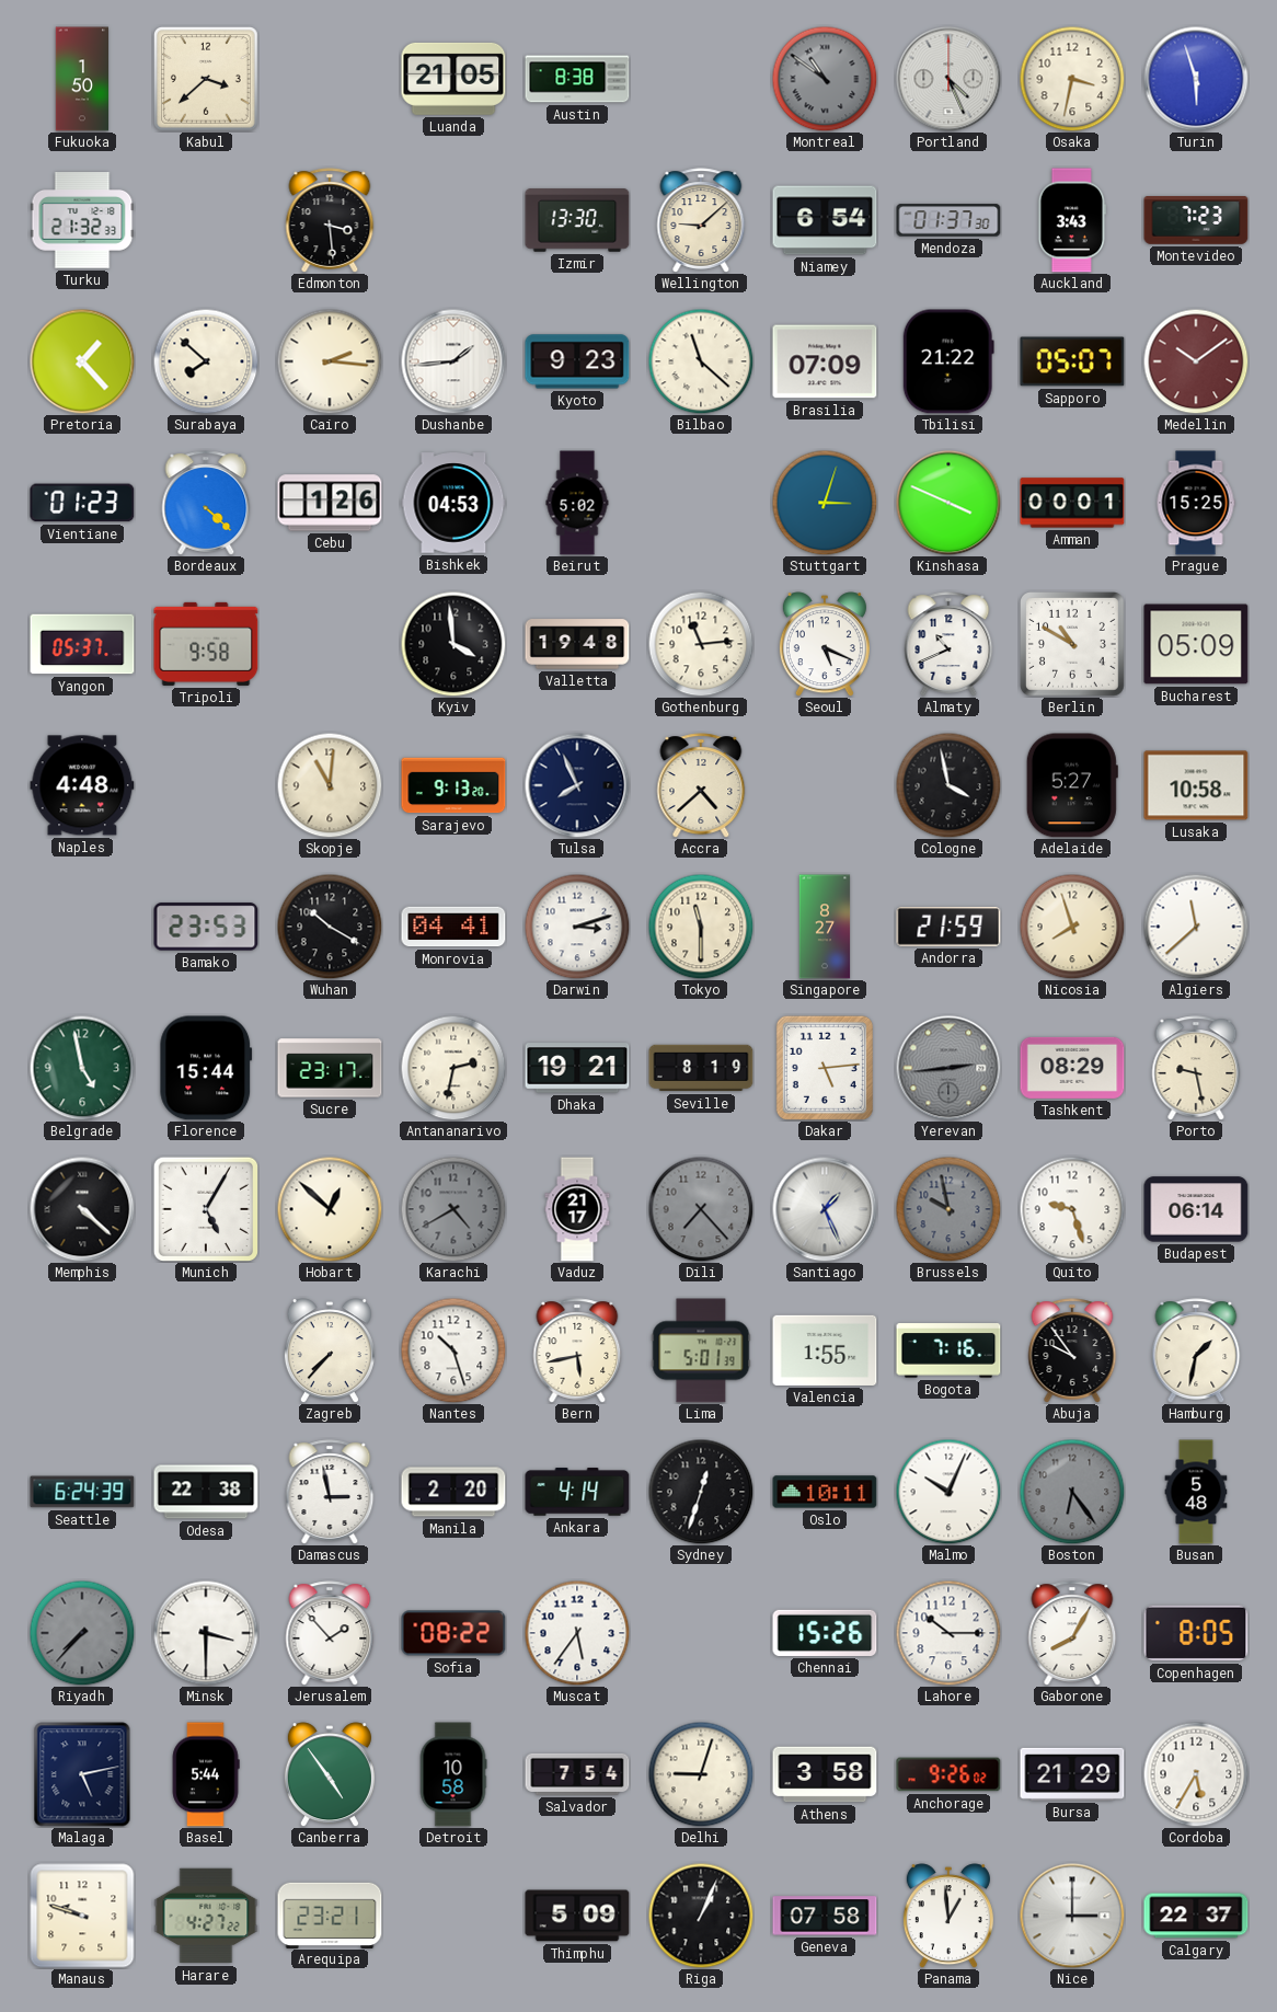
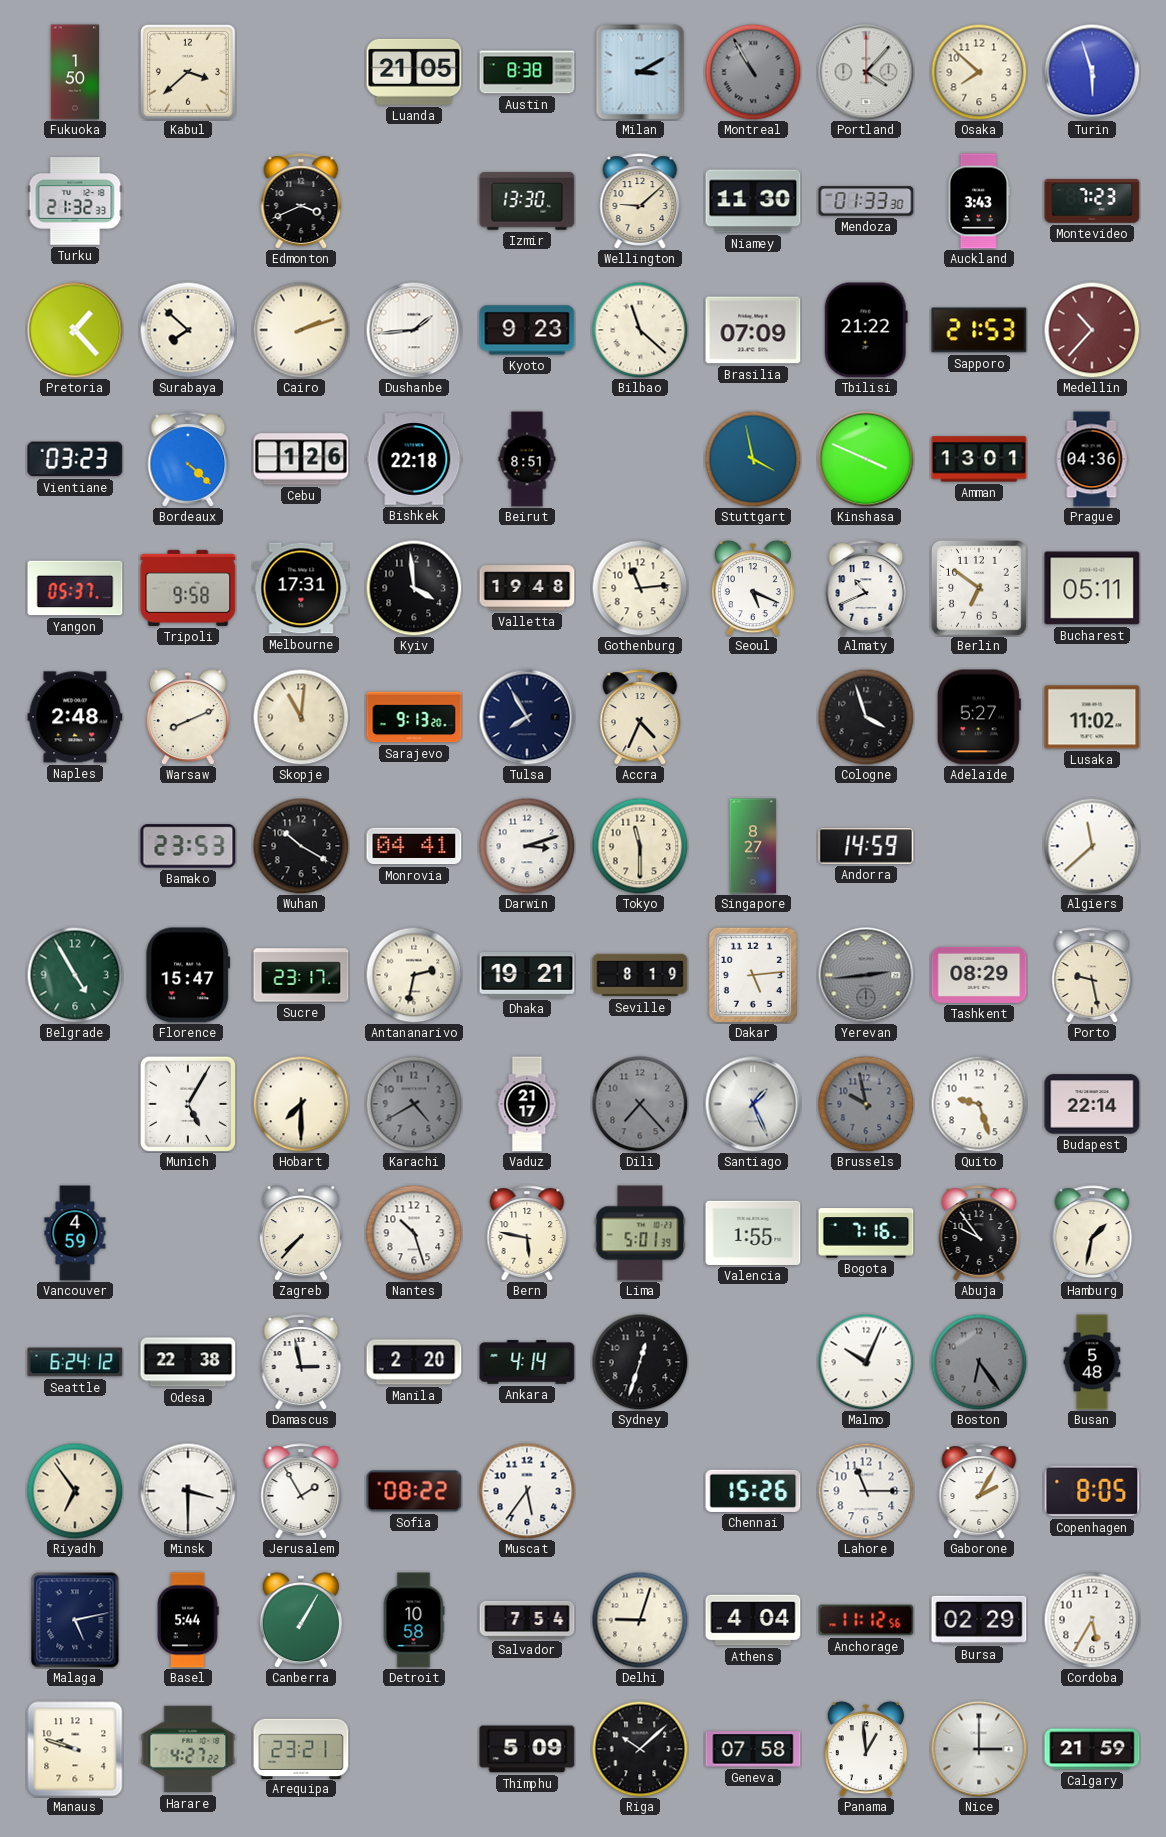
Milan: none -> 3:10
Montreal: 10:51 -> 10:55
Portland: 4:26 -> 4:07
Osaka: 3:32 -> 7:52
Edmonton: 3:29 -> 3:41
Niamey: 6:54 -> 11:30
Mendoza: 01:37 -> 01:33
Cairo: 2:16 -> 2:12
Sapporo: 05:07 -> 21:53
Medellin: 10:09 -> 10:37
Vientiane: 01:23 -> 03:23
Bishkek: 04:53 -> 22:18
Beirut: 5:02 -> 8:51
Stuttgart: 3:03 -> 3:58
Amman: 00:01 -> 13:01
Prague: 15:25 -> 04:36
Melbourne: none -> 17:31
Berlin: 10:50 -> 6:51
Bucharest: 05:09 -> 05:11
Naples: 4:48 -> 2:48
Warsaw: none -> 8:11
Tulsa: 7:56 -> 7:55
Accra: 4:38 -> 4:34
Cologne: 3:58 -> 3:57
Lusaka: 10:58 -> 11:02
Andorra: 21:59 -> 14:59
Nicosia: 7:57 -> none
Belgrade: 4:58 -> 4:55
Florence: 15:44 -> 15:47
Memphis: 4:22 -> none
Hobart: 12:52 -> 7:30
Budapest: 06:14 -> 22:14
Vancouver: none -> 4:59
Bern: 5:43 -> 5:47
Seattle: 6:24:39 -> 6:24:12
Oslo: 10:11 -> none
Riyadh: 7:37 -> 6:54
Riyadh dial: grey -> cream
Jerusalem: 1:53 -> 1:55
Lahore: 10:15 -> 11:15
Gaborone: 8:05 -> 2:05
Canberra: 4:54 -> 1:05
Athens: 3:58 -> 4:04
Anchorage: 9:26 -> 11:12
Bursa: 21:29 -> 02:29
Riga: 1:04 -> 10:08
Calgary: 22:37 -> 21:59
